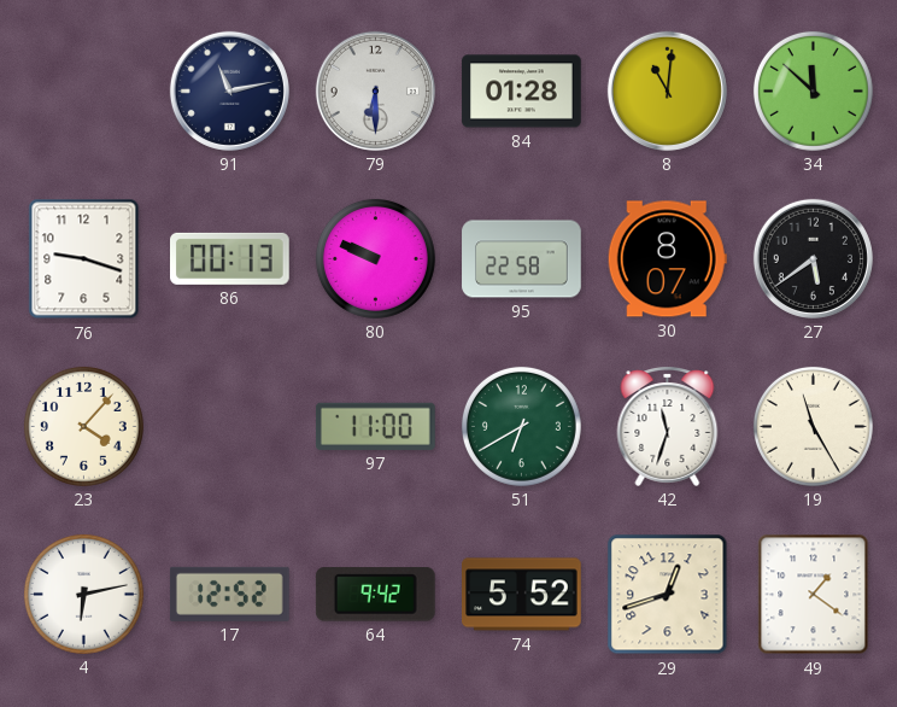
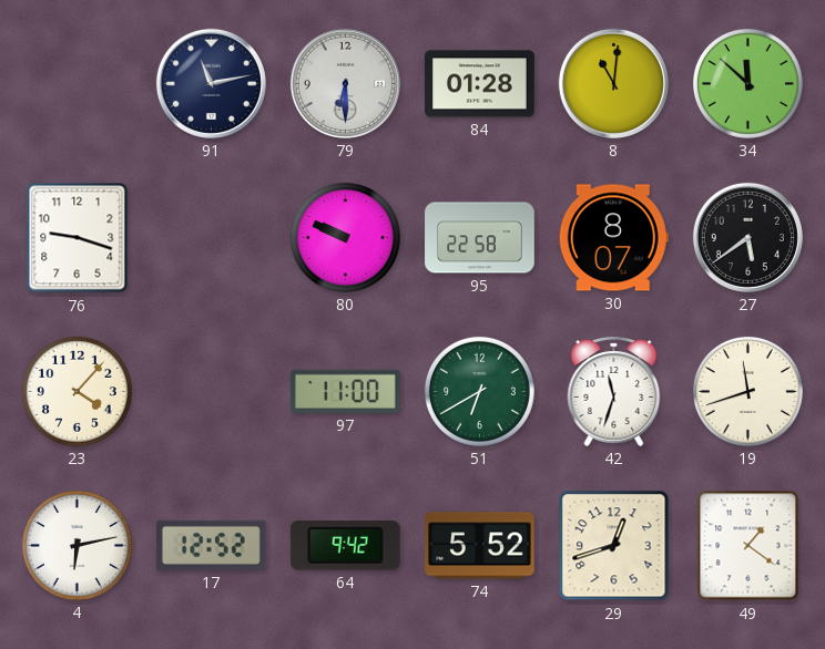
86: 00:13 -> none
19: 11:25 -> 11:42
